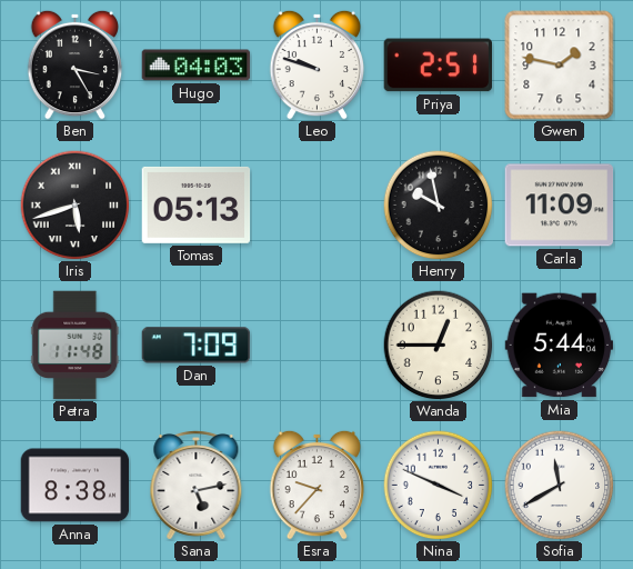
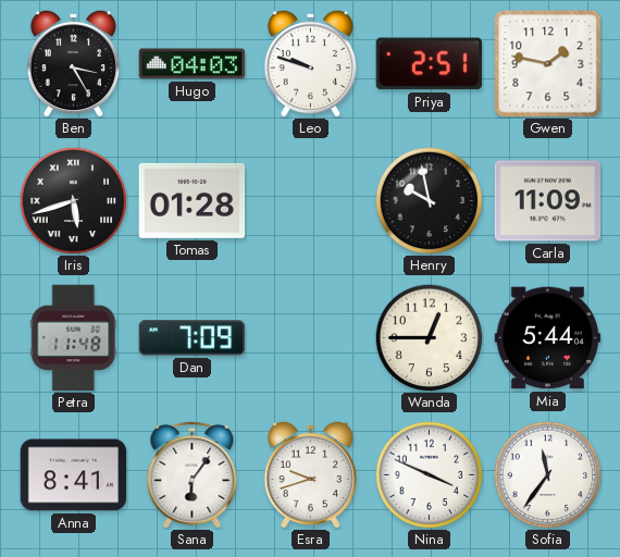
Tomas: 05:13 -> 01:28
Anna: 8:38 -> 8:41
Sana: 5:13 -> 6:06
Esra: 9:37 -> 9:42
Sofia: 11:40 -> 11:36
